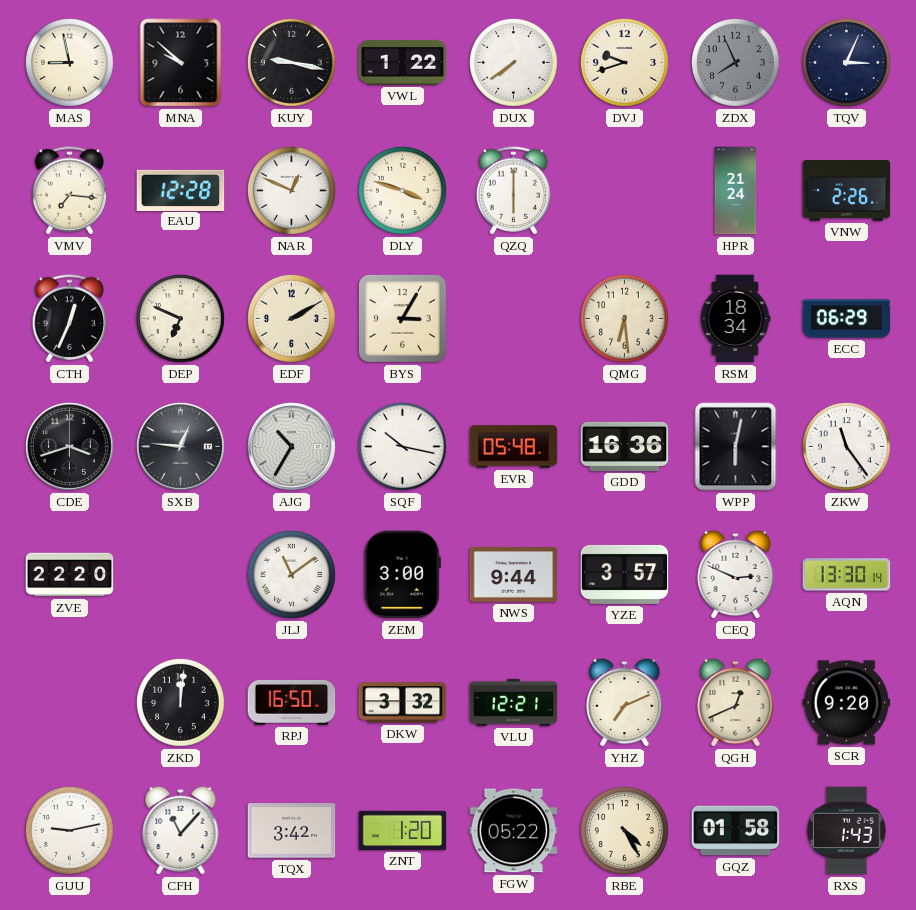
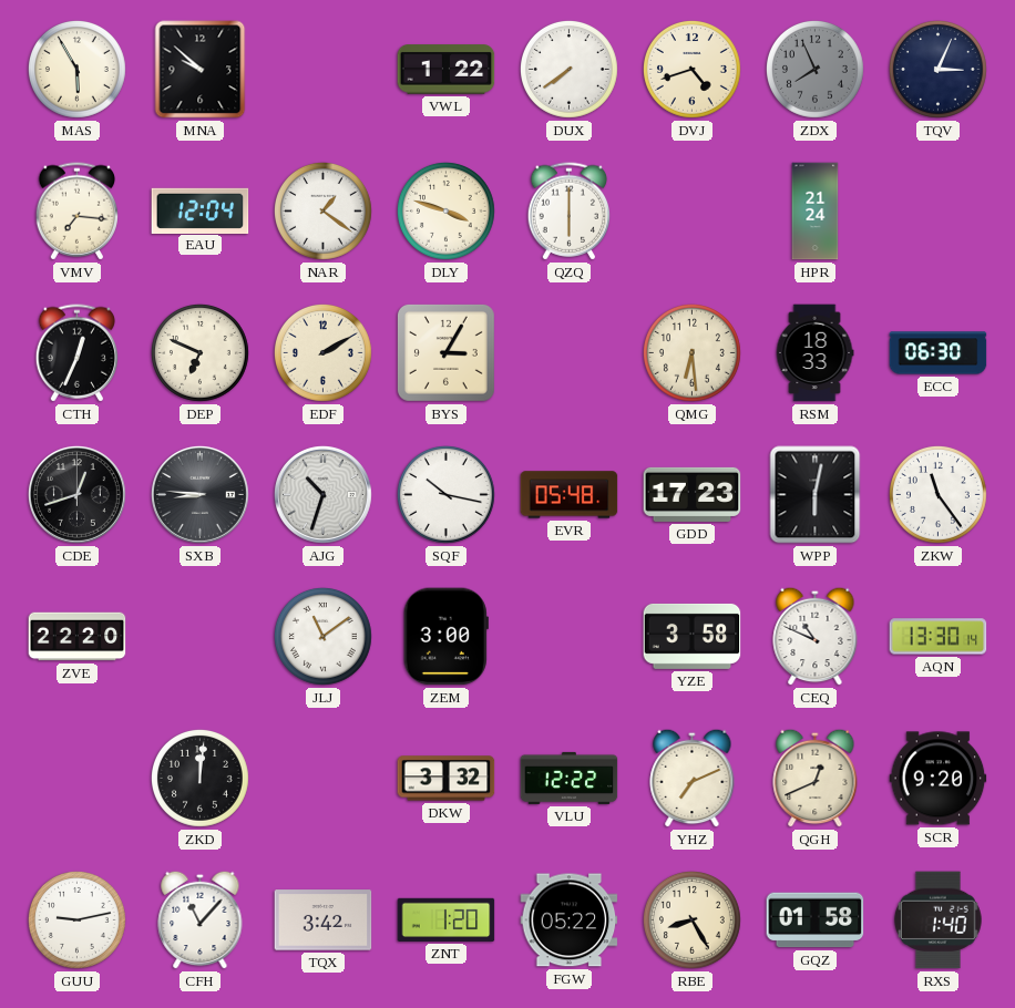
MAS: 8:58 -> 5:55
KUY: 9:17 -> none
DVJ: 9:42 -> 4:42
EAU: 12:28 -> 12:04
NAR: 12:49 -> 1:21
VNW: 2:26 -> none
RSM: 18:34 -> 18:33
ECC: 06:29 -> 06:30
CDE: 3:42 -> 12:42
SXB: 12:46 -> 8:46
AJG: 10:35 -> 10:33
GDD: 16:36 -> 17:23
NWS: 9:44 -> none
YZE: 3:57 -> 3:58
CEQ: 2:49 -> 10:49
RPJ: 16:50 -> none
VLU: 12:21 -> 12:22
RBE: 4:25 -> 8:25
RXS: 1:43 -> 1:40
